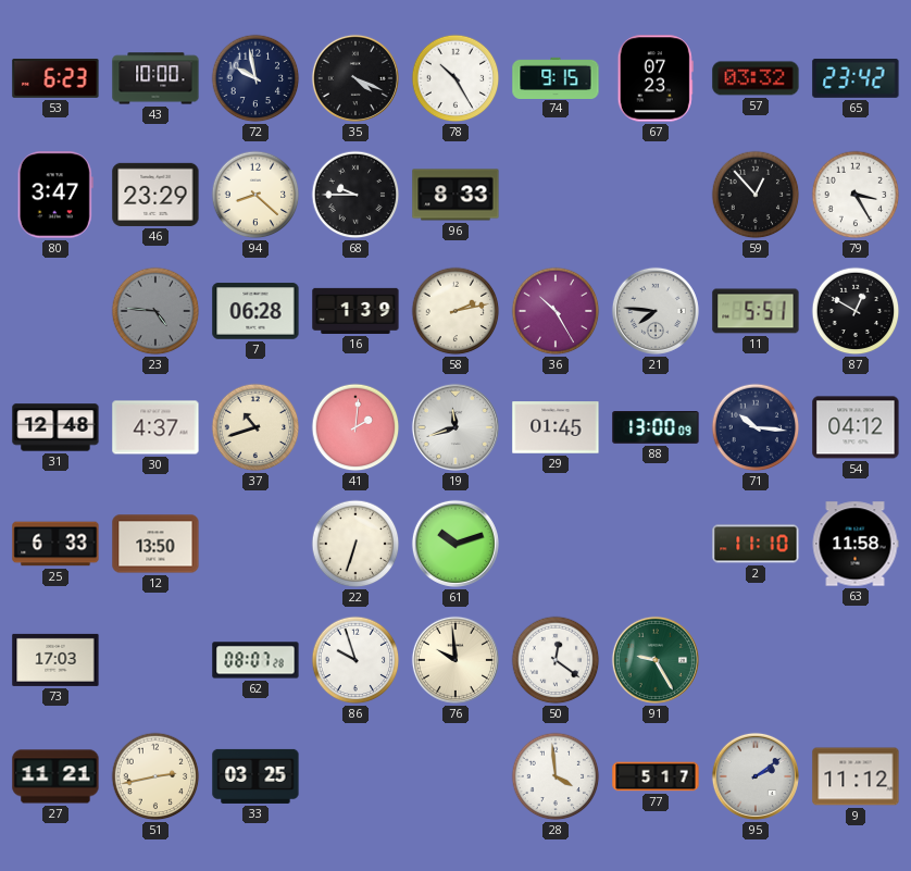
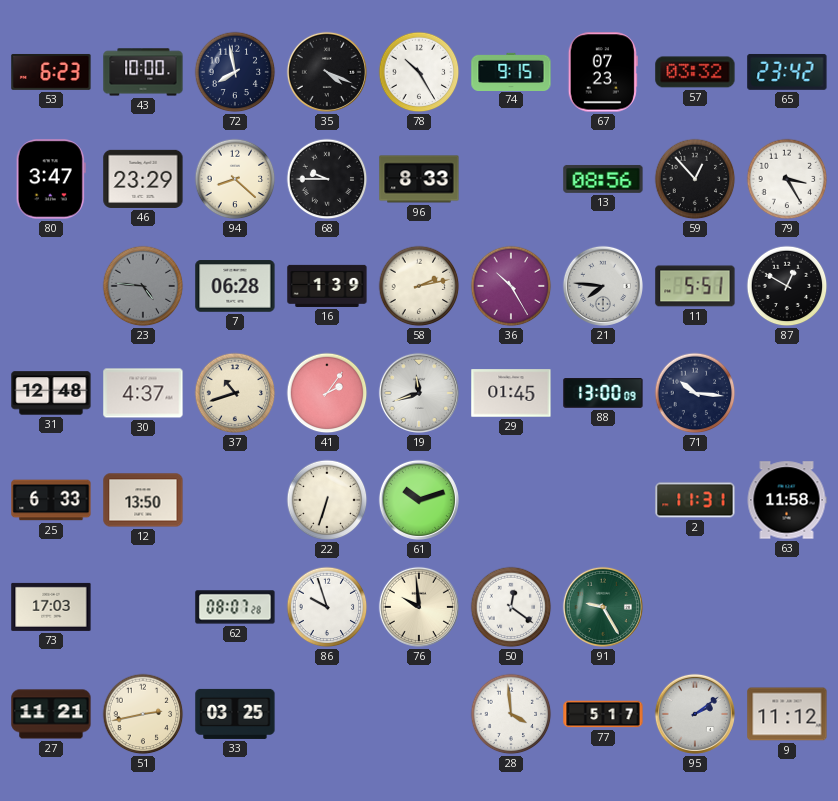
72: 9:58 -> 7:58
13: none -> 08:56
41: 2:01 -> 2:06
54: 04:12 -> none
2: 11:10 -> 11:31
